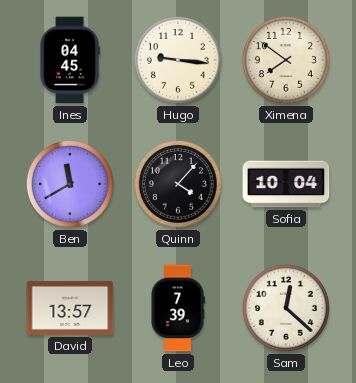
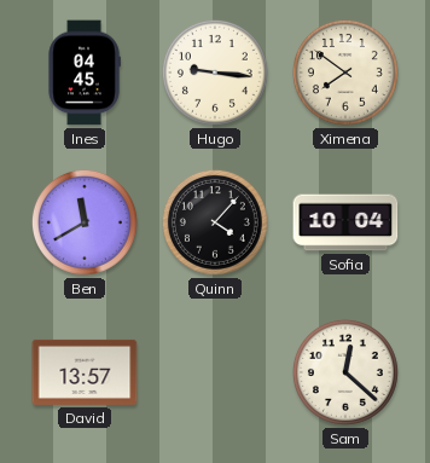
Leo: 7:39 -> none
